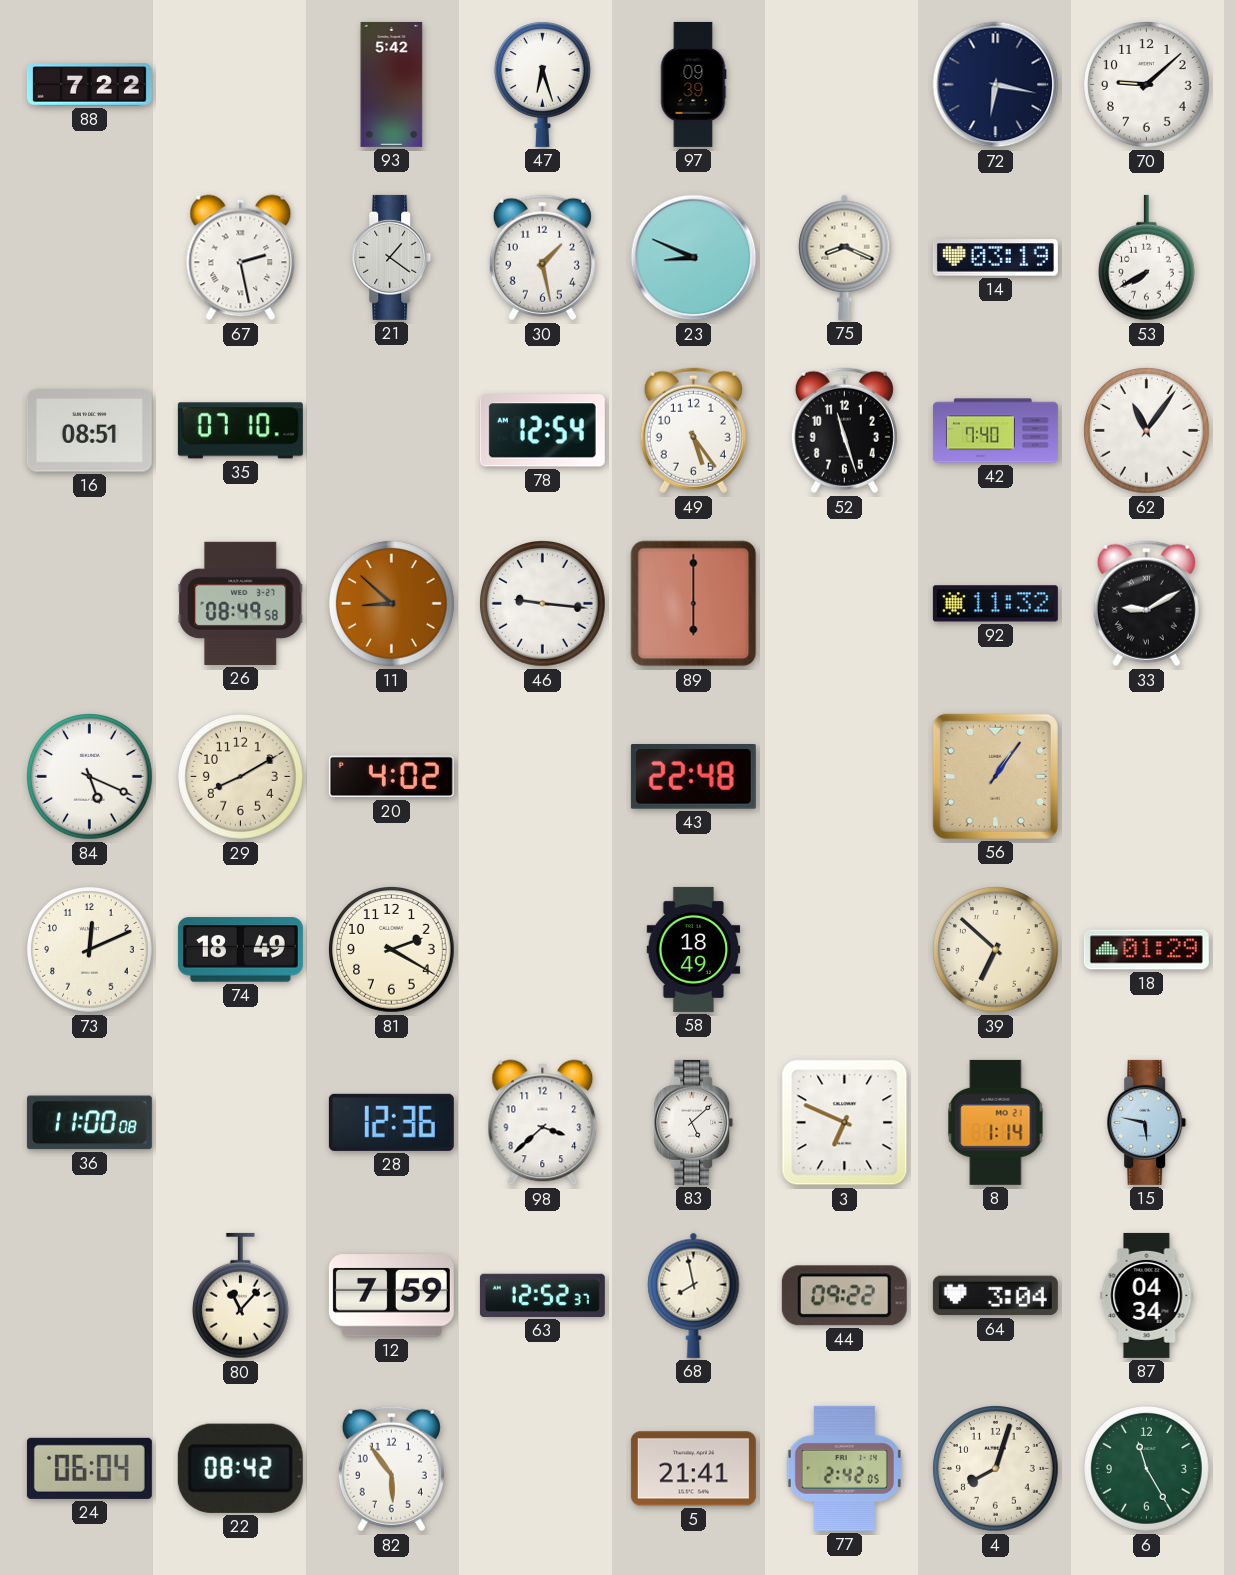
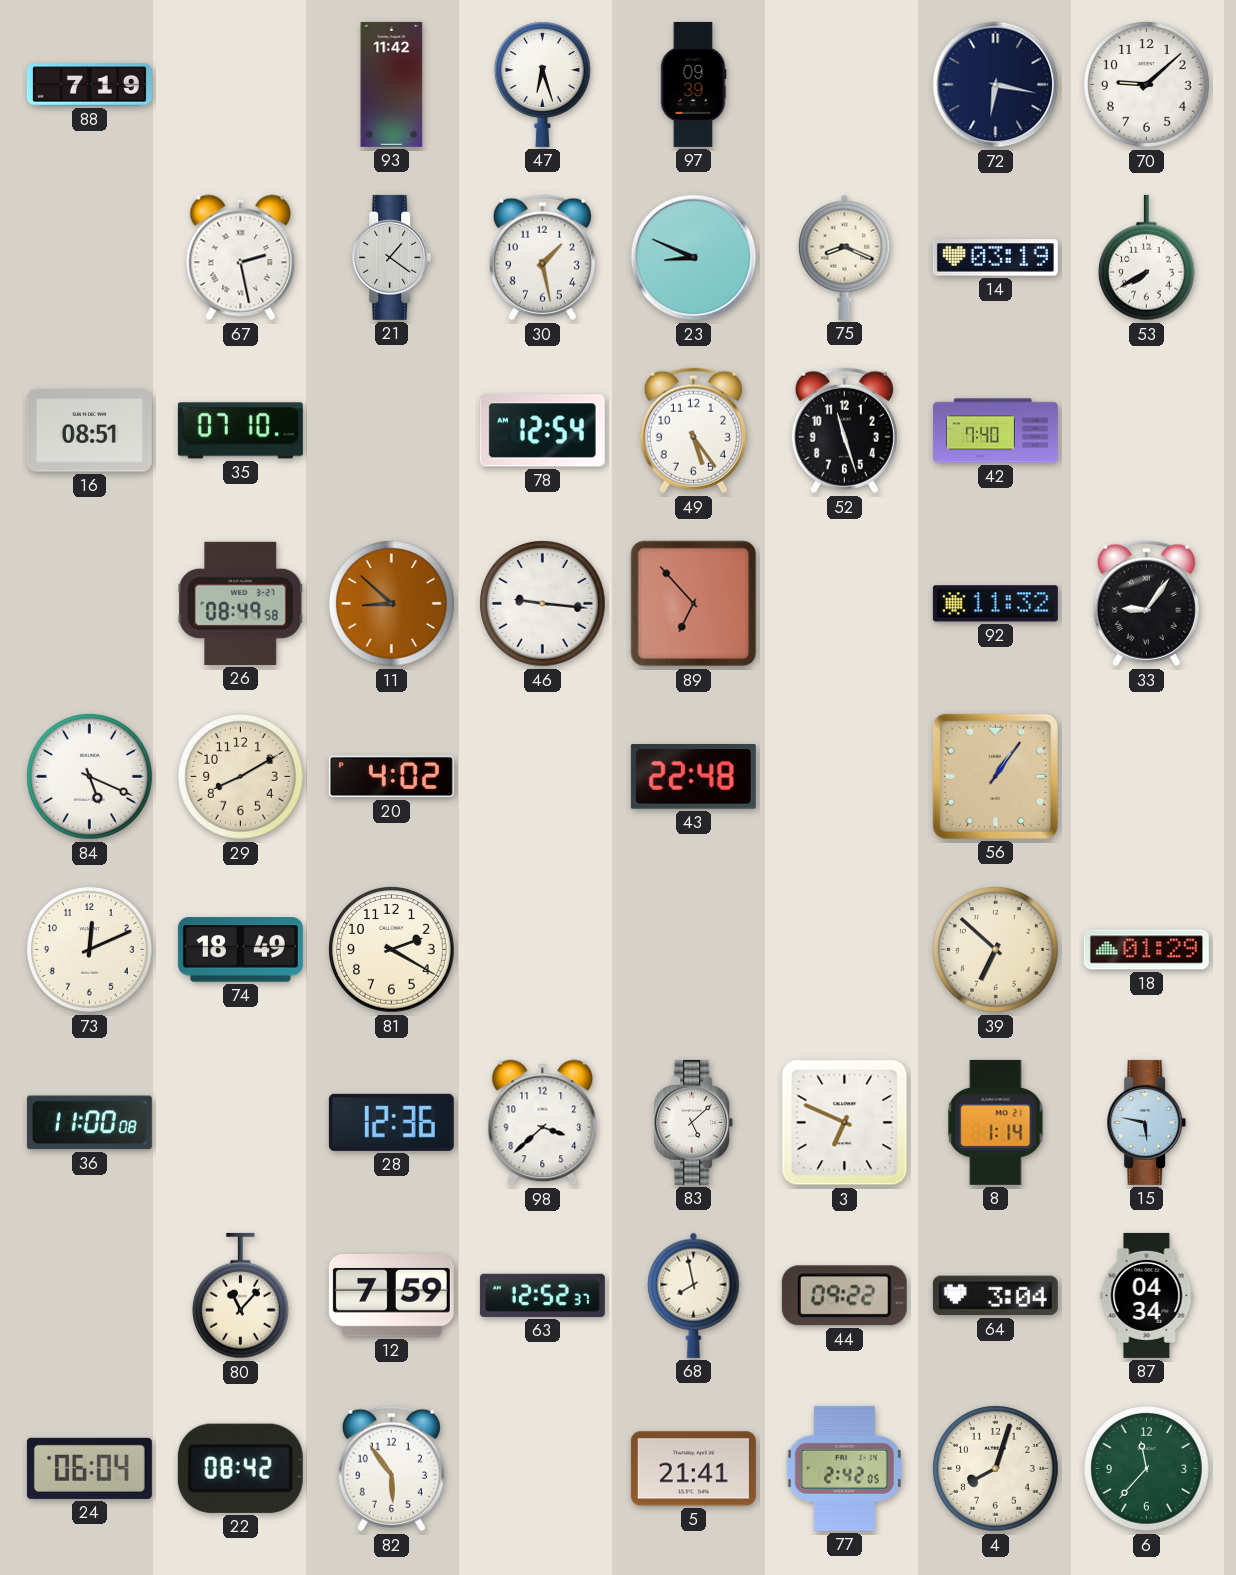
88: 7:22 -> 7:19
93: 5:42 -> 11:42
62: 11:06 -> none
89: 6:00 -> 6:53
33: 9:10 -> 9:06
58: 18:49 -> none
6: 11:25 -> 11:37
